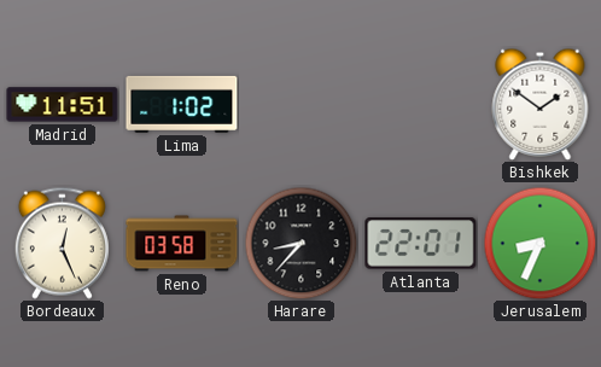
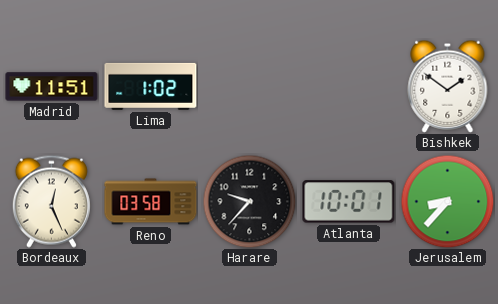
Harare: 8:37 -> 9:37
Atlanta: 22:01 -> 10:01
Jerusalem: 8:34 -> 8:37
